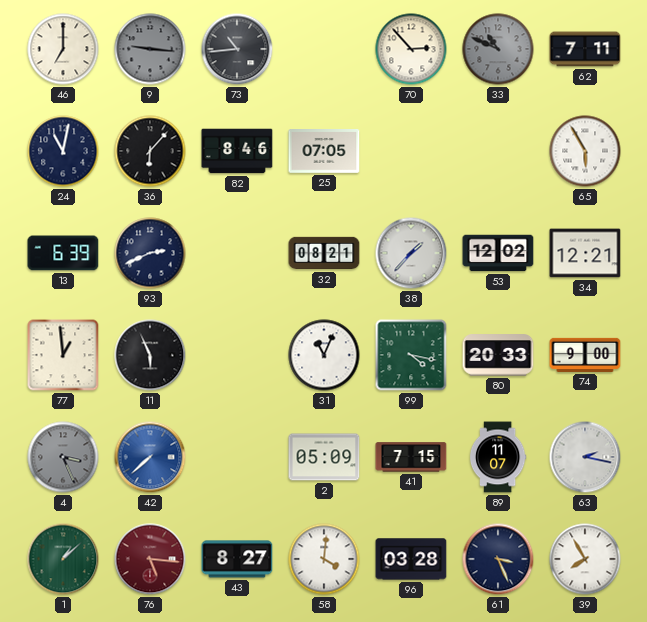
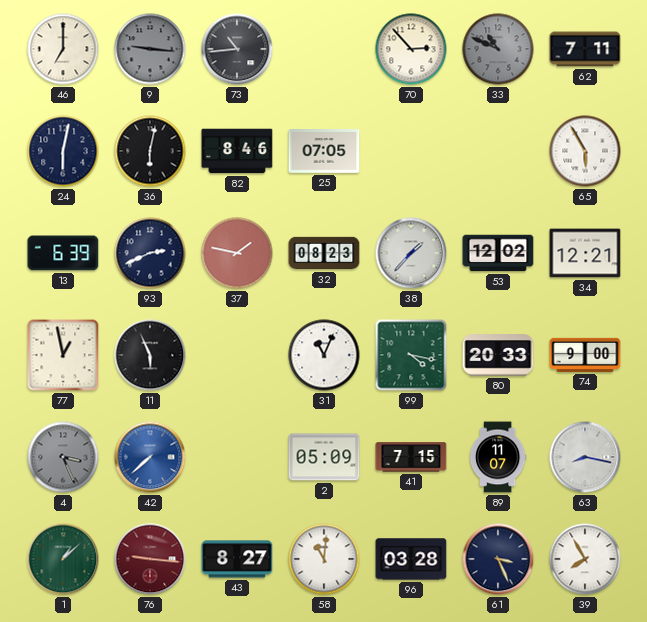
24: 11:02 -> 6:02
36: 6:07 -> 6:02
37: none -> 1:47
32: 08:21 -> 08:23
77: 12:59 -> 12:58
63: 2:17 -> 8:17
76: 5:16 -> 9:16
58: 4:01 -> 11:01
